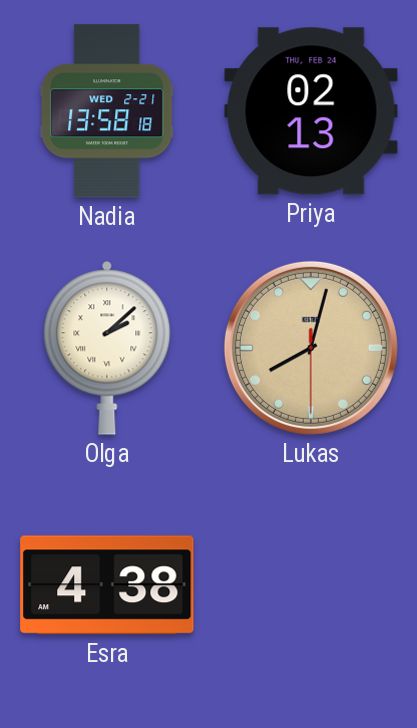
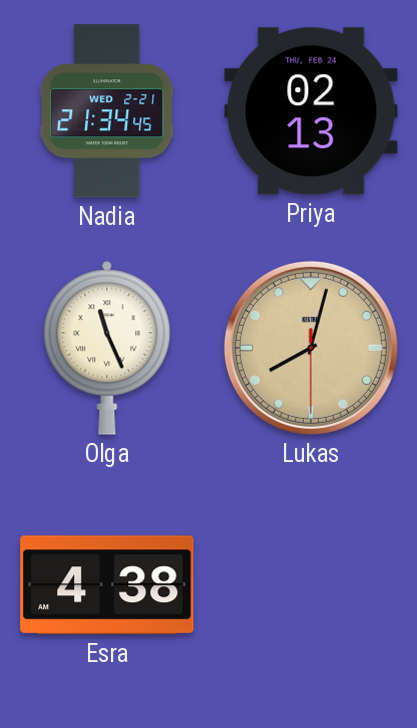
Nadia: 13:58 -> 21:34
Olga: 2:08 -> 11:26
